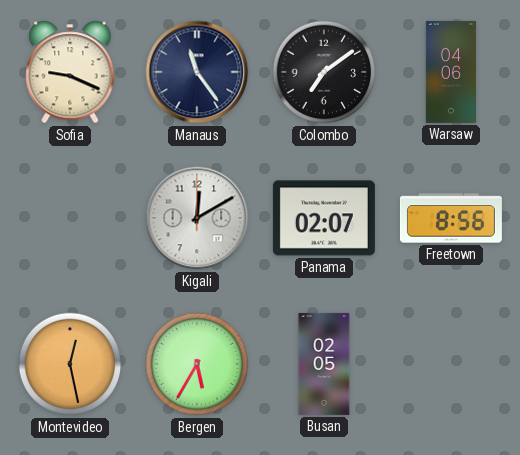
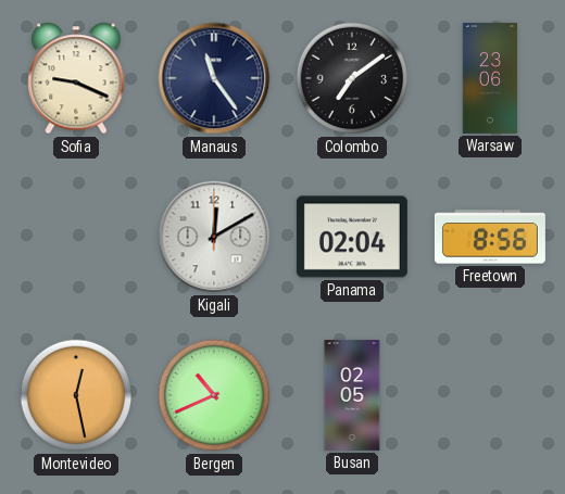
Warsaw: 04:06 -> 23:06
Panama: 02:07 -> 02:04
Bergen: 5:35 -> 10:41
